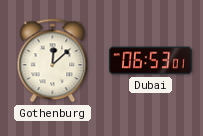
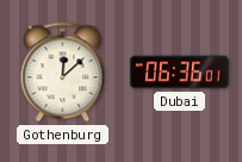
Dubai: 06:53 -> 06:36
